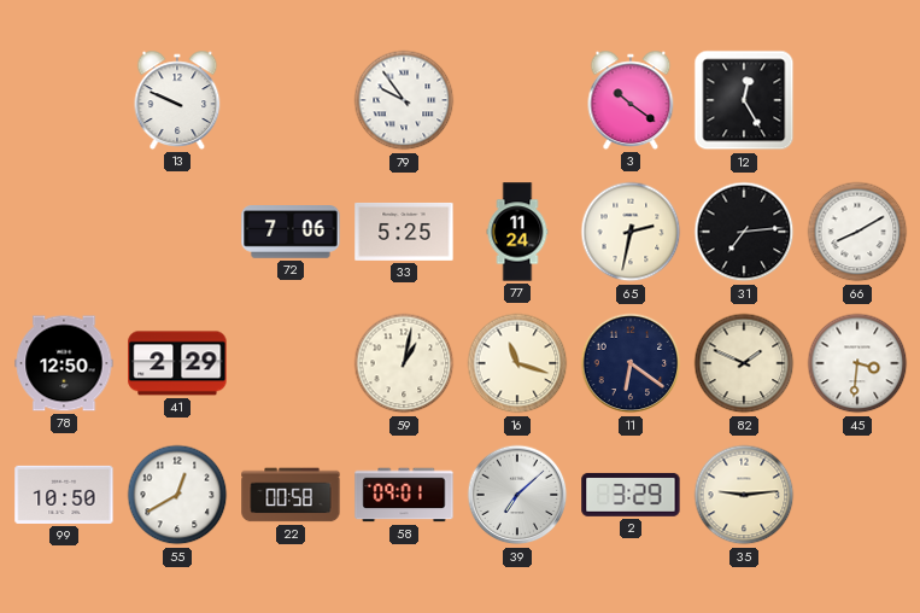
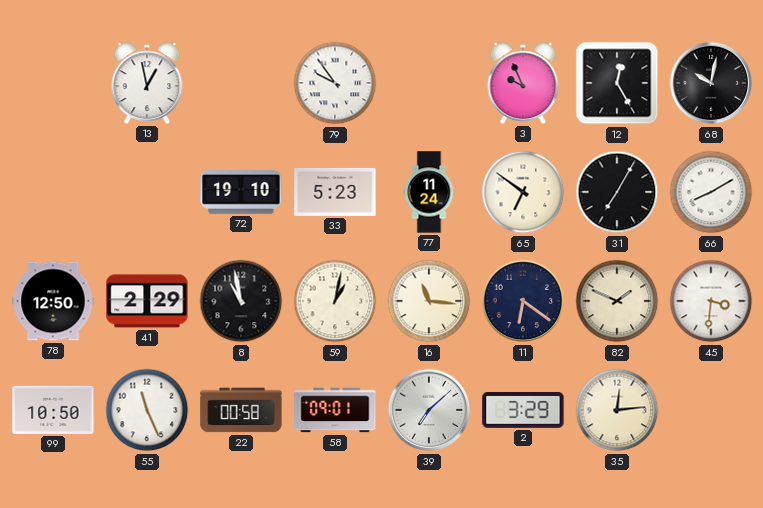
13: 9:49 -> 12:58
3: 10:21 -> 9:56
68: none -> 10:02
72: 7:06 -> 19:10
33: 5:25 -> 5:23
65: 2:32 -> 6:51
31: 7:14 -> 7:05
8: none -> 10:58
16: 11:18 -> 11:16
55: 12:40 -> 11:26
35: 9:14 -> 12:14
